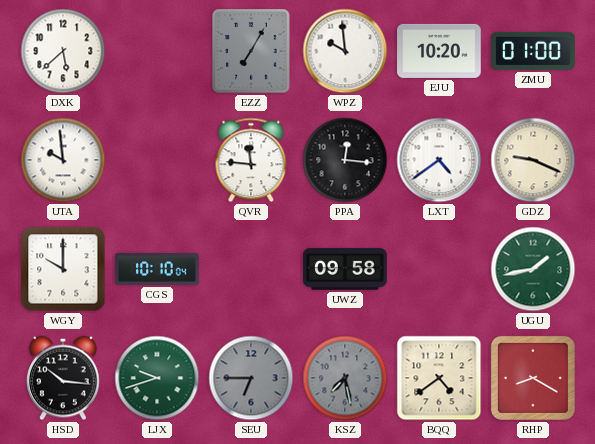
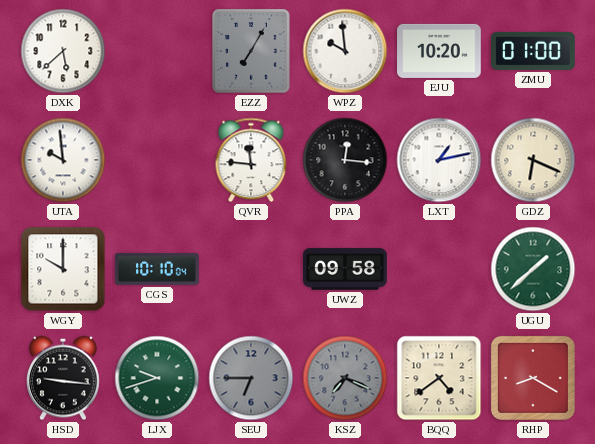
LXT: 4:39 -> 1:13
GDZ: 9:19 -> 6:19
UGU: 1:43 -> 1:38
HSD: 10:16 -> 9:16
KSZ: 7:28 -> 7:19
